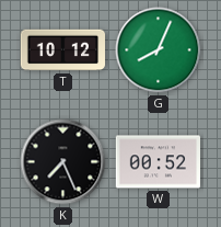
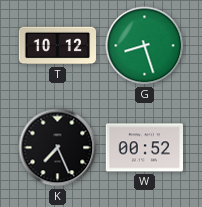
G: 8:04 -> 8:27
